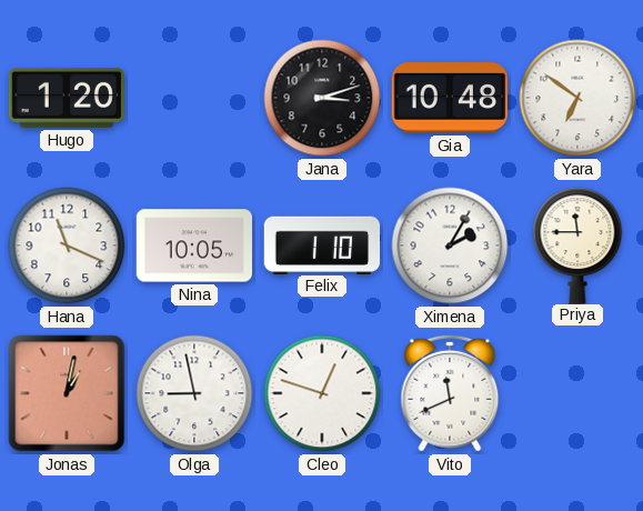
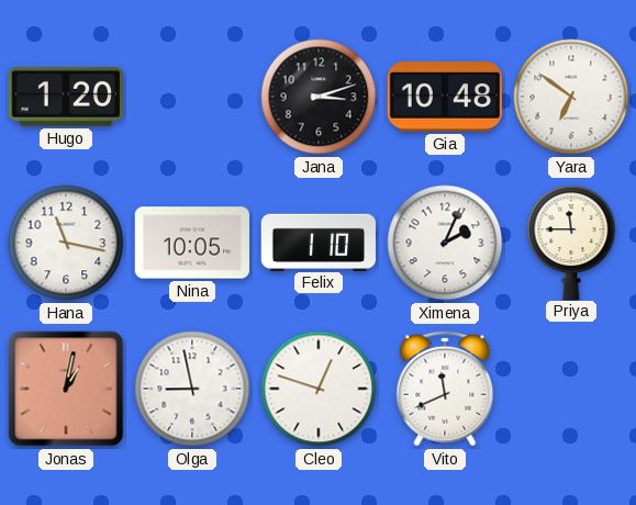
Hana: 11:19 -> 11:17
Ximena: 2:05 -> 2:04
